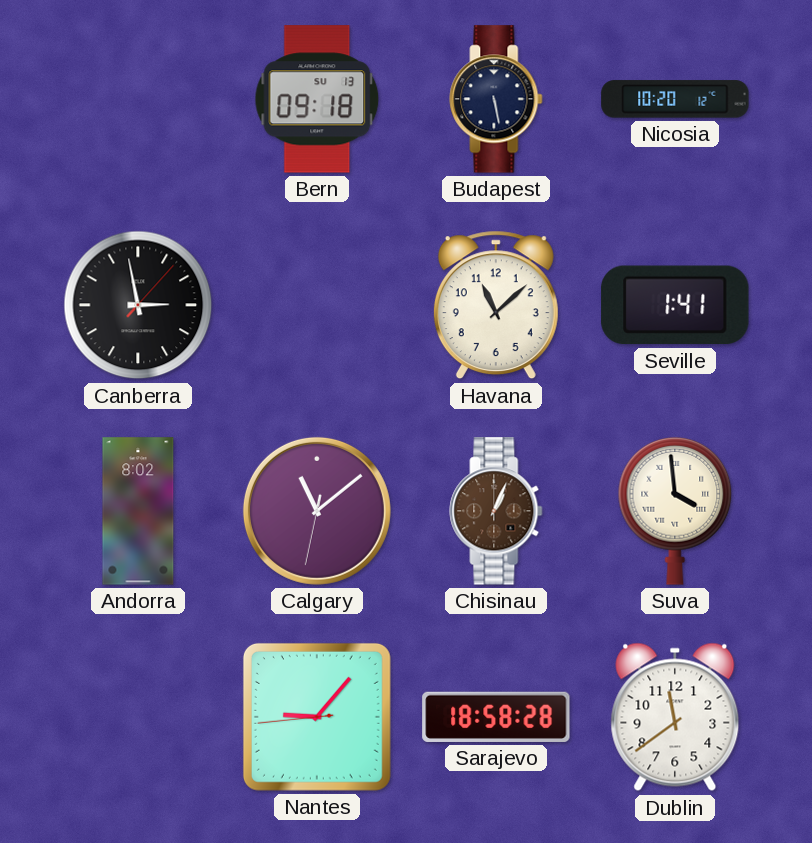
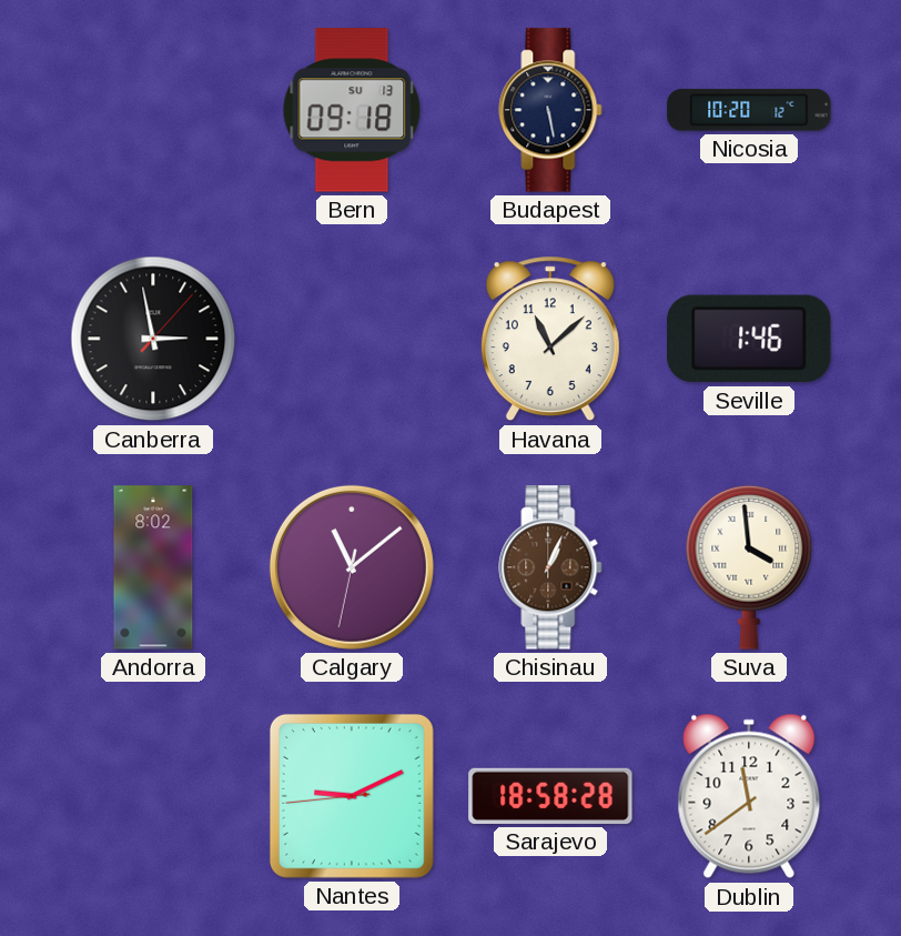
Seville: 1:41 -> 1:46
Nantes: 9:06 -> 9:10
